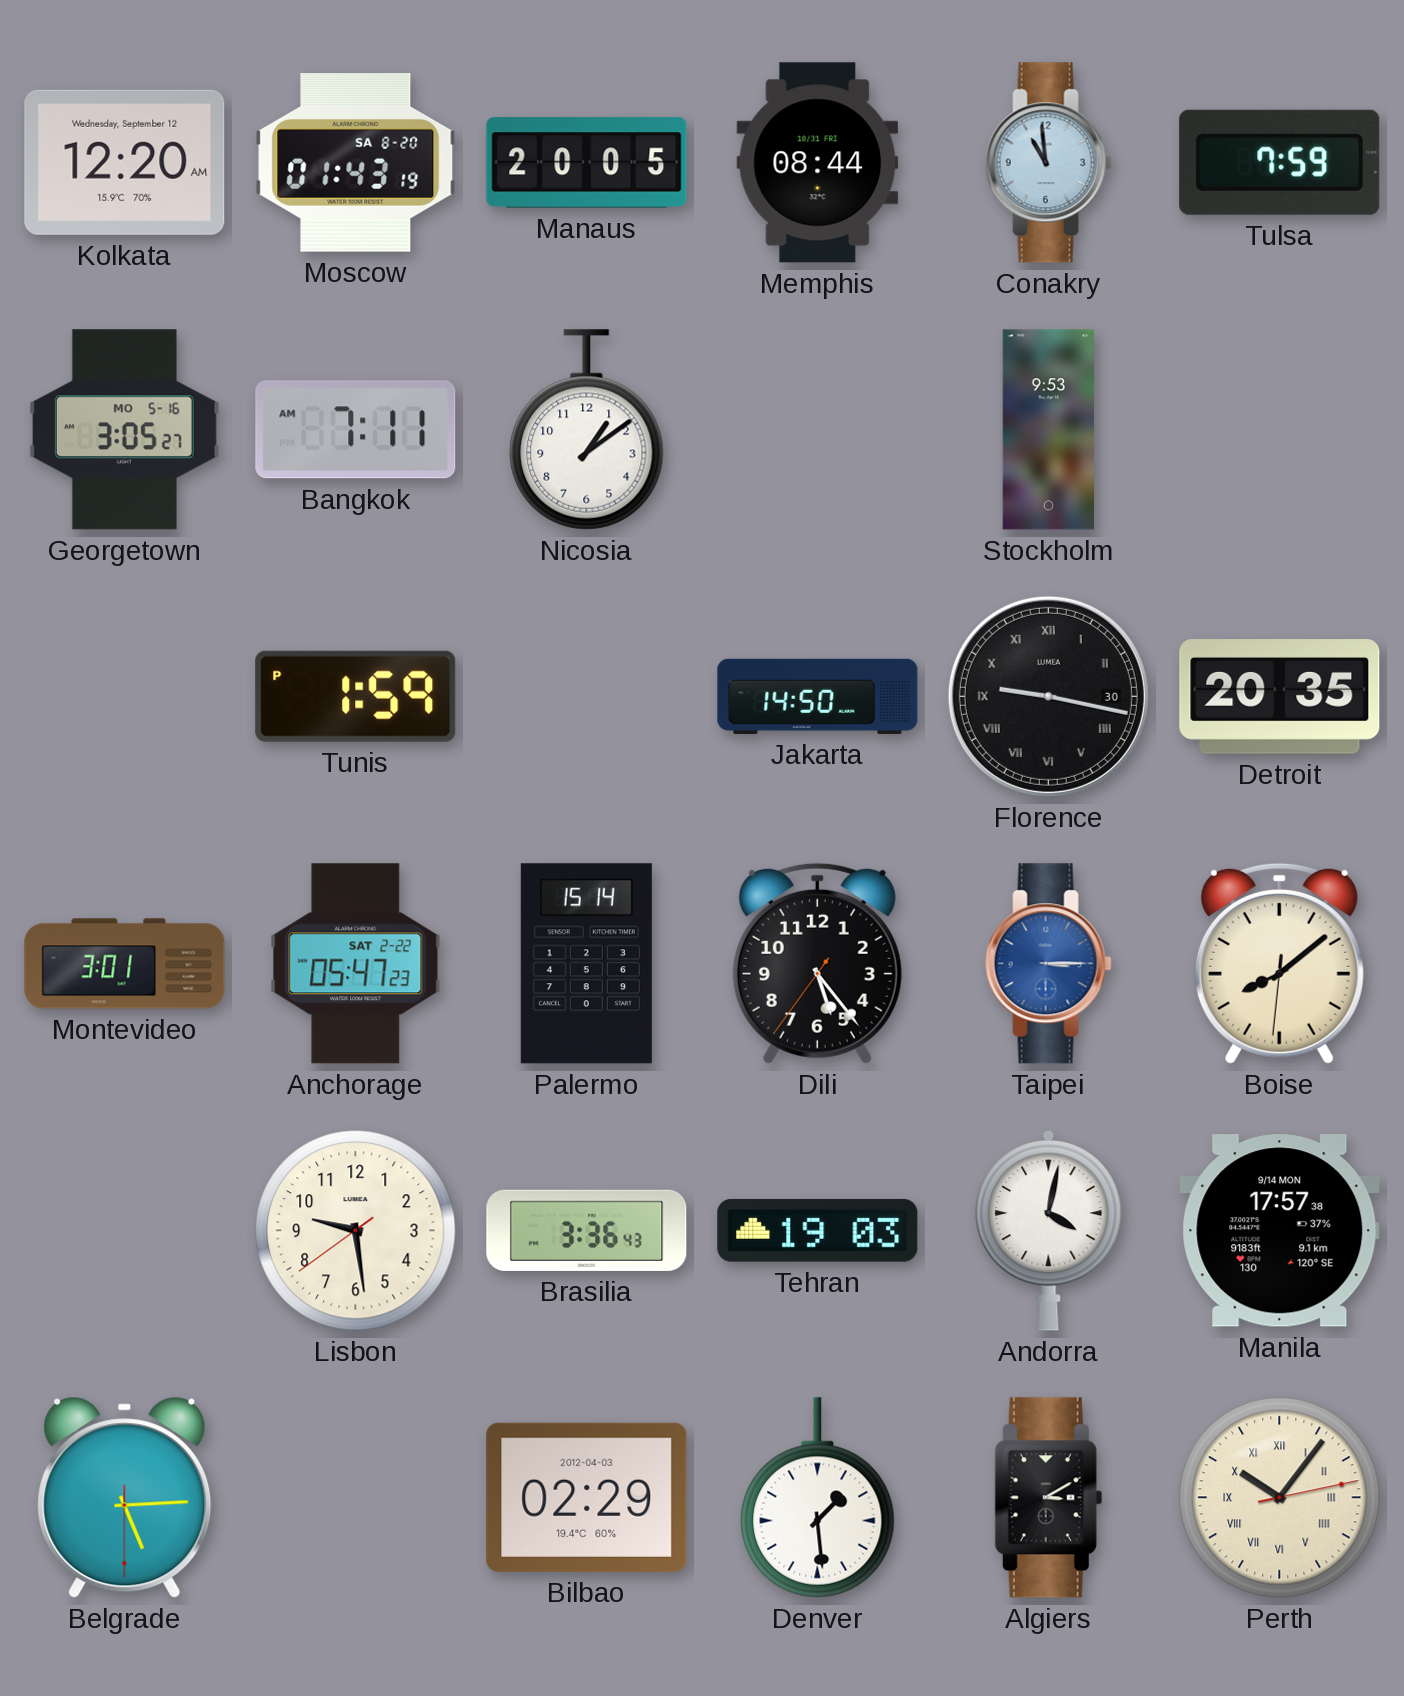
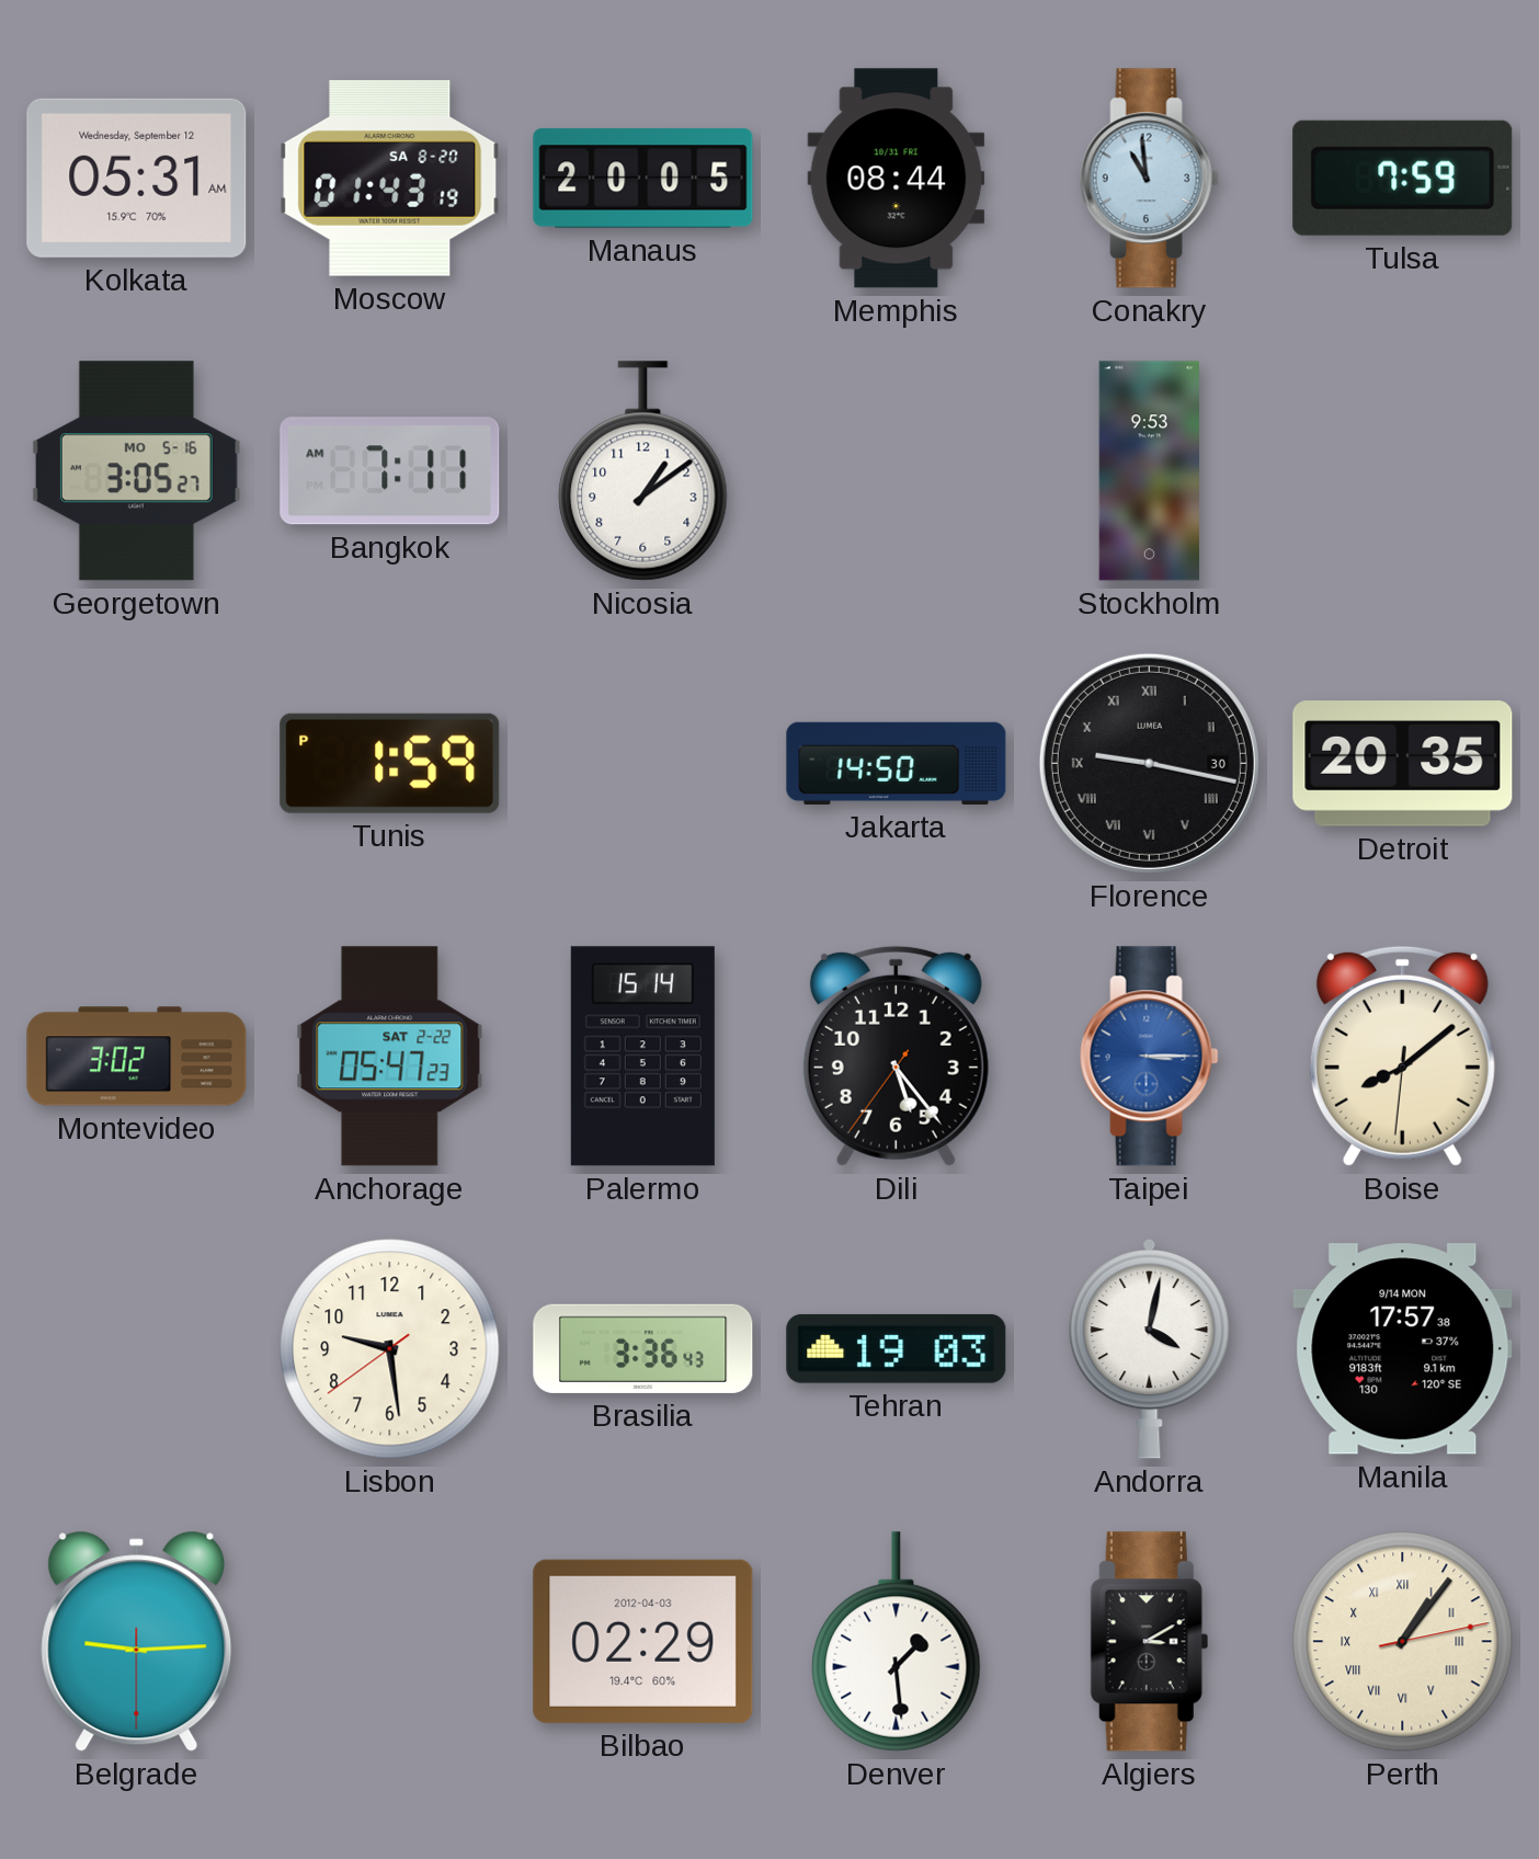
Kolkata: 12:20 -> 05:31
Montevideo: 3:01 -> 3:02
Belgrade: 5:14 -> 9:14
Perth: 10:06 -> 1:06
